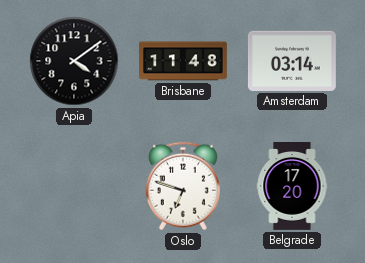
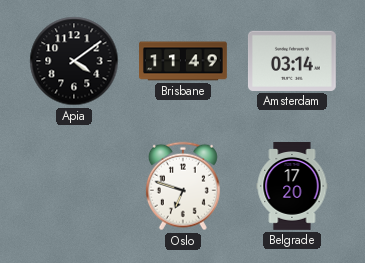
Brisbane: 11:48 -> 11:49
